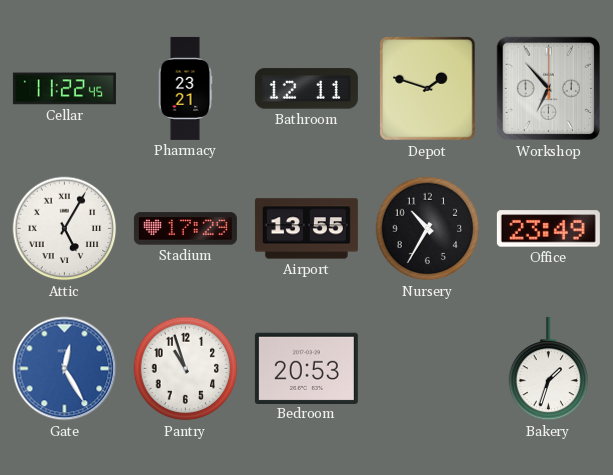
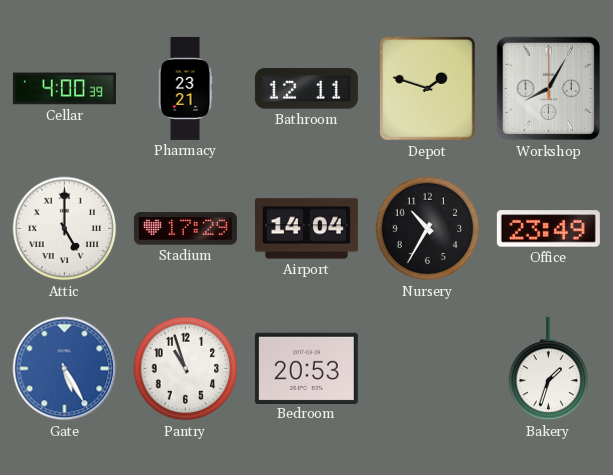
Cellar: 11:22 -> 4:00
Workshop: 6:53 -> 8:05
Attic: 5:05 -> 5:00
Airport: 13:55 -> 14:04
Gate: 12:25 -> 5:25
